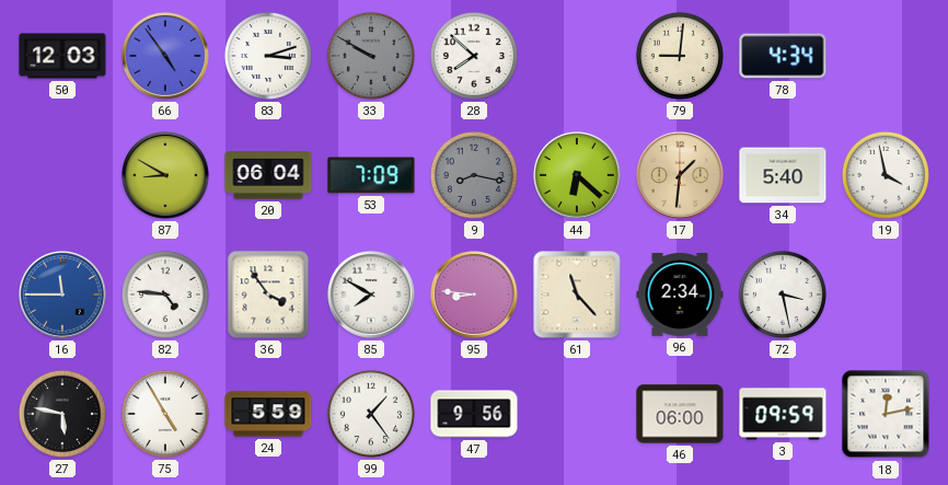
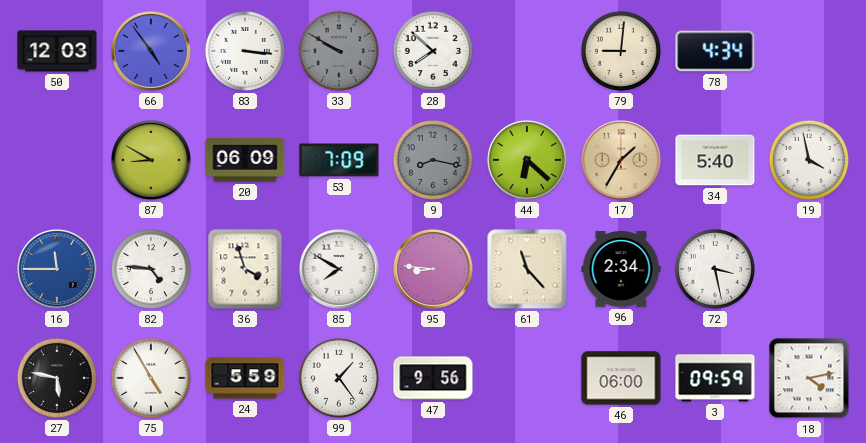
83: 3:12 -> 3:16
20: 06:04 -> 06:09
17: 1:31 -> 1:35
36: 3:54 -> 3:57
18: 12:13 -> 4:13
